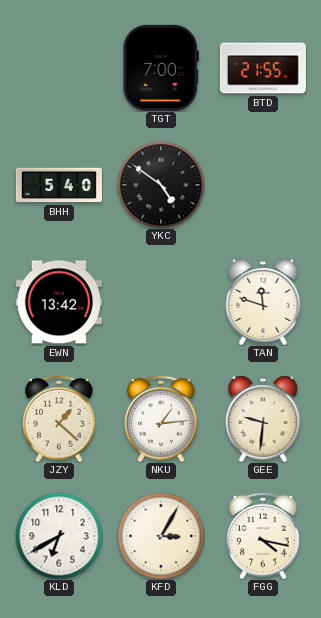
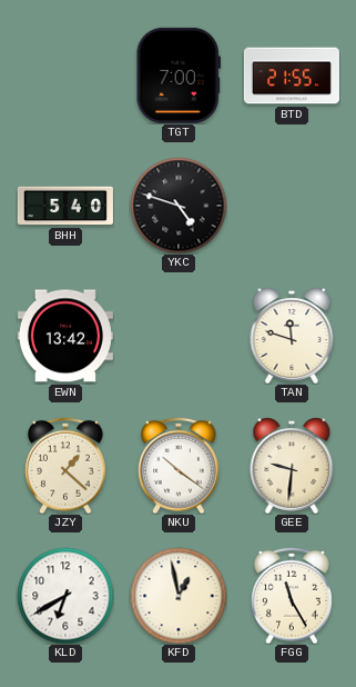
YKC: 4:51 -> 4:48
NKU: 1:14 -> 10:21
KFD: 3:05 -> 12:58
FGG: 4:17 -> 11:25
